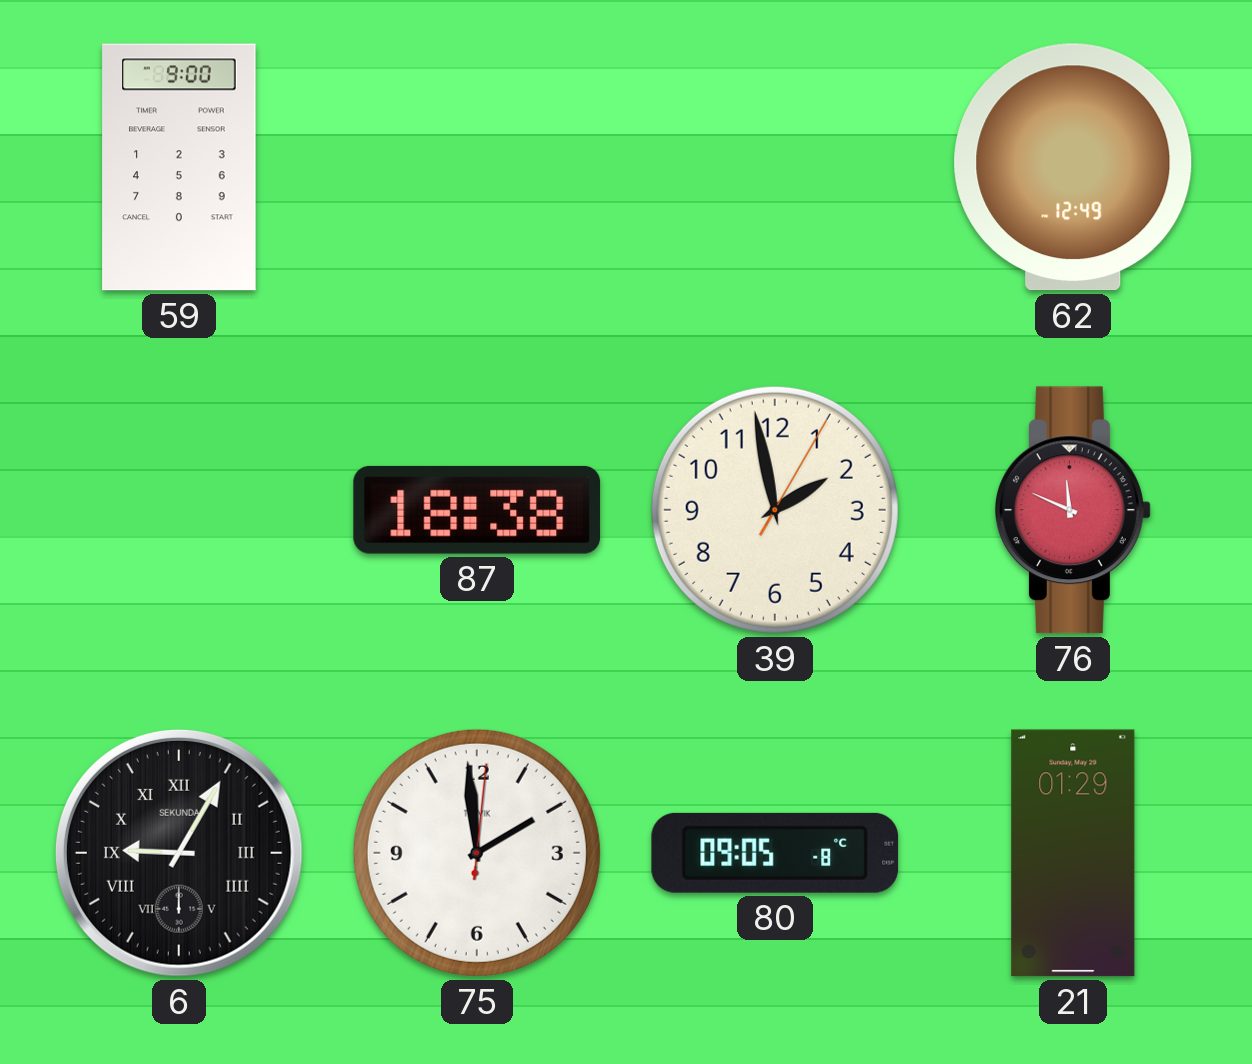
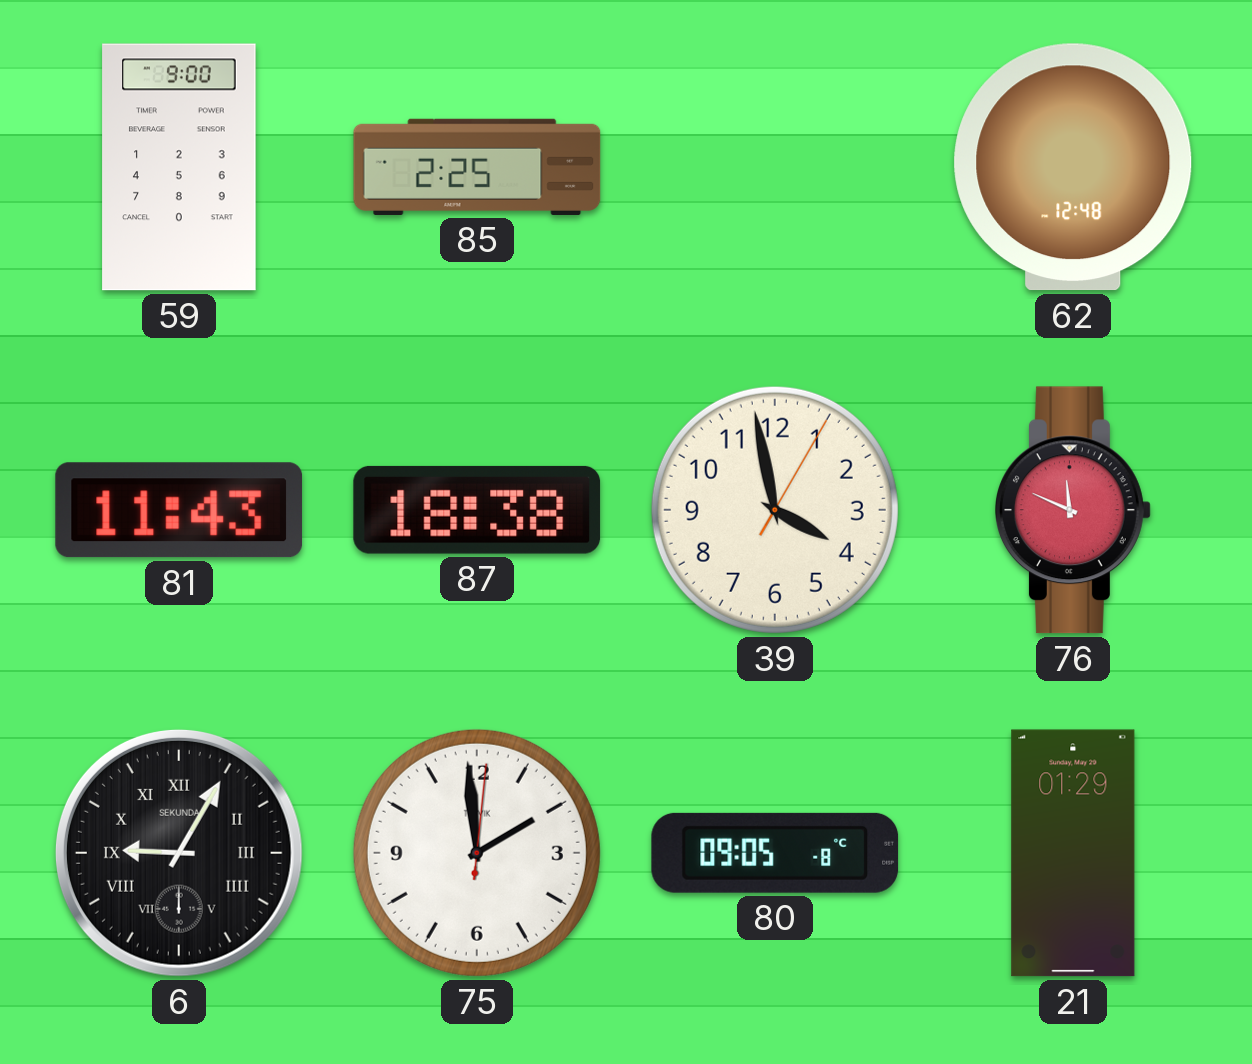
85: none -> 2:25
62: 12:49 -> 12:48
81: none -> 11:43
39: 1:58 -> 3:58
